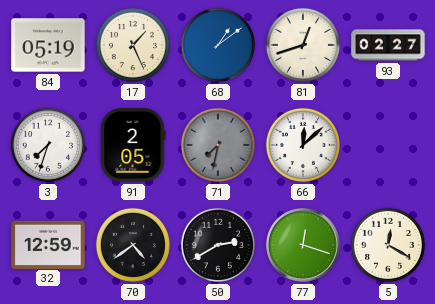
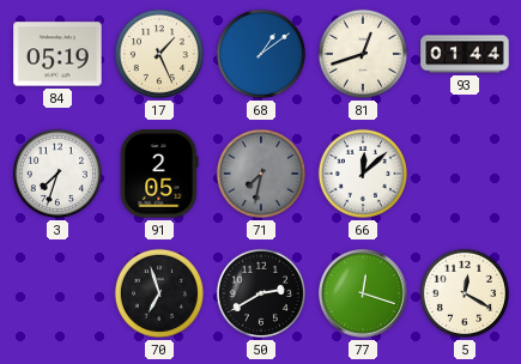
93: 02:27 -> 01:44
32: 12:59 -> none
70: 4:39 -> 6:57
